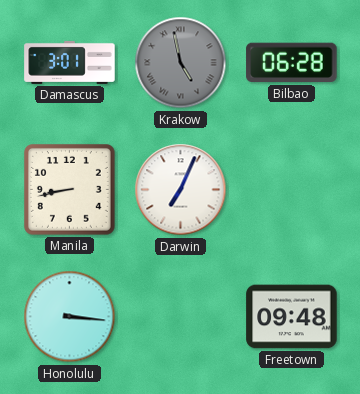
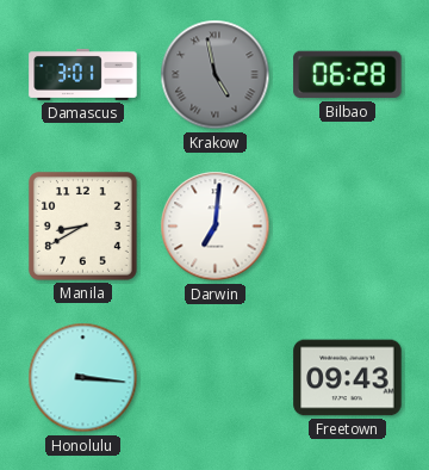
Manila: 8:43 -> 8:40
Darwin: 7:04 -> 7:01
Freetown: 09:48 -> 09:43
